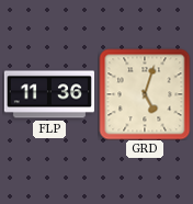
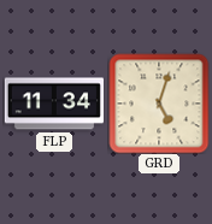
FLP: 11:36 -> 11:34
